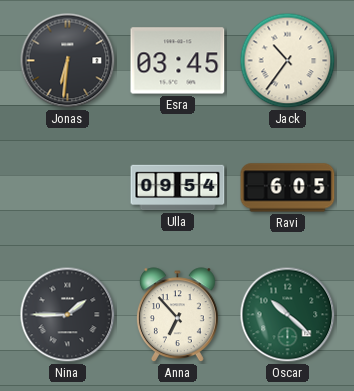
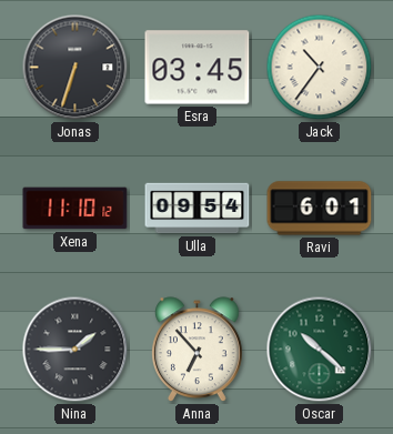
Jonas: 6:31 -> 6:33
Xena: none -> 11:10
Ravi: 6:05 -> 6:01
